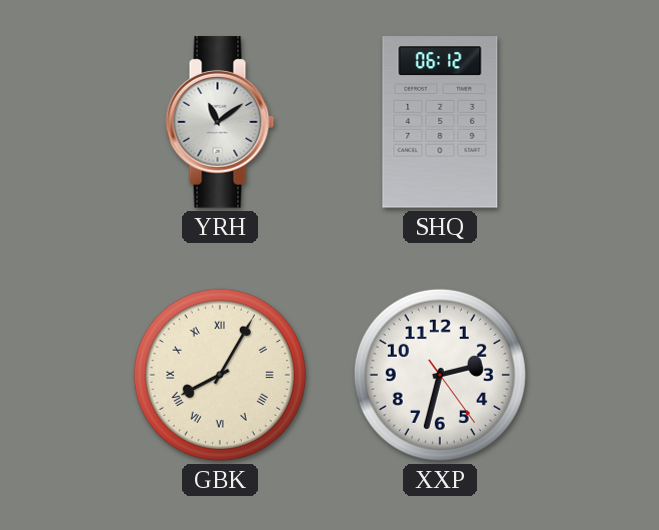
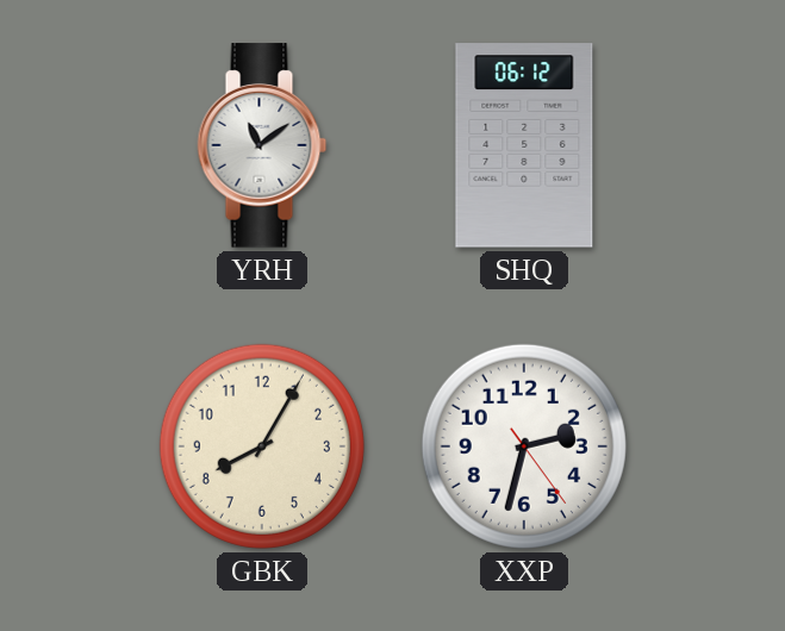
GBK numerals: Roman -> Arabic
